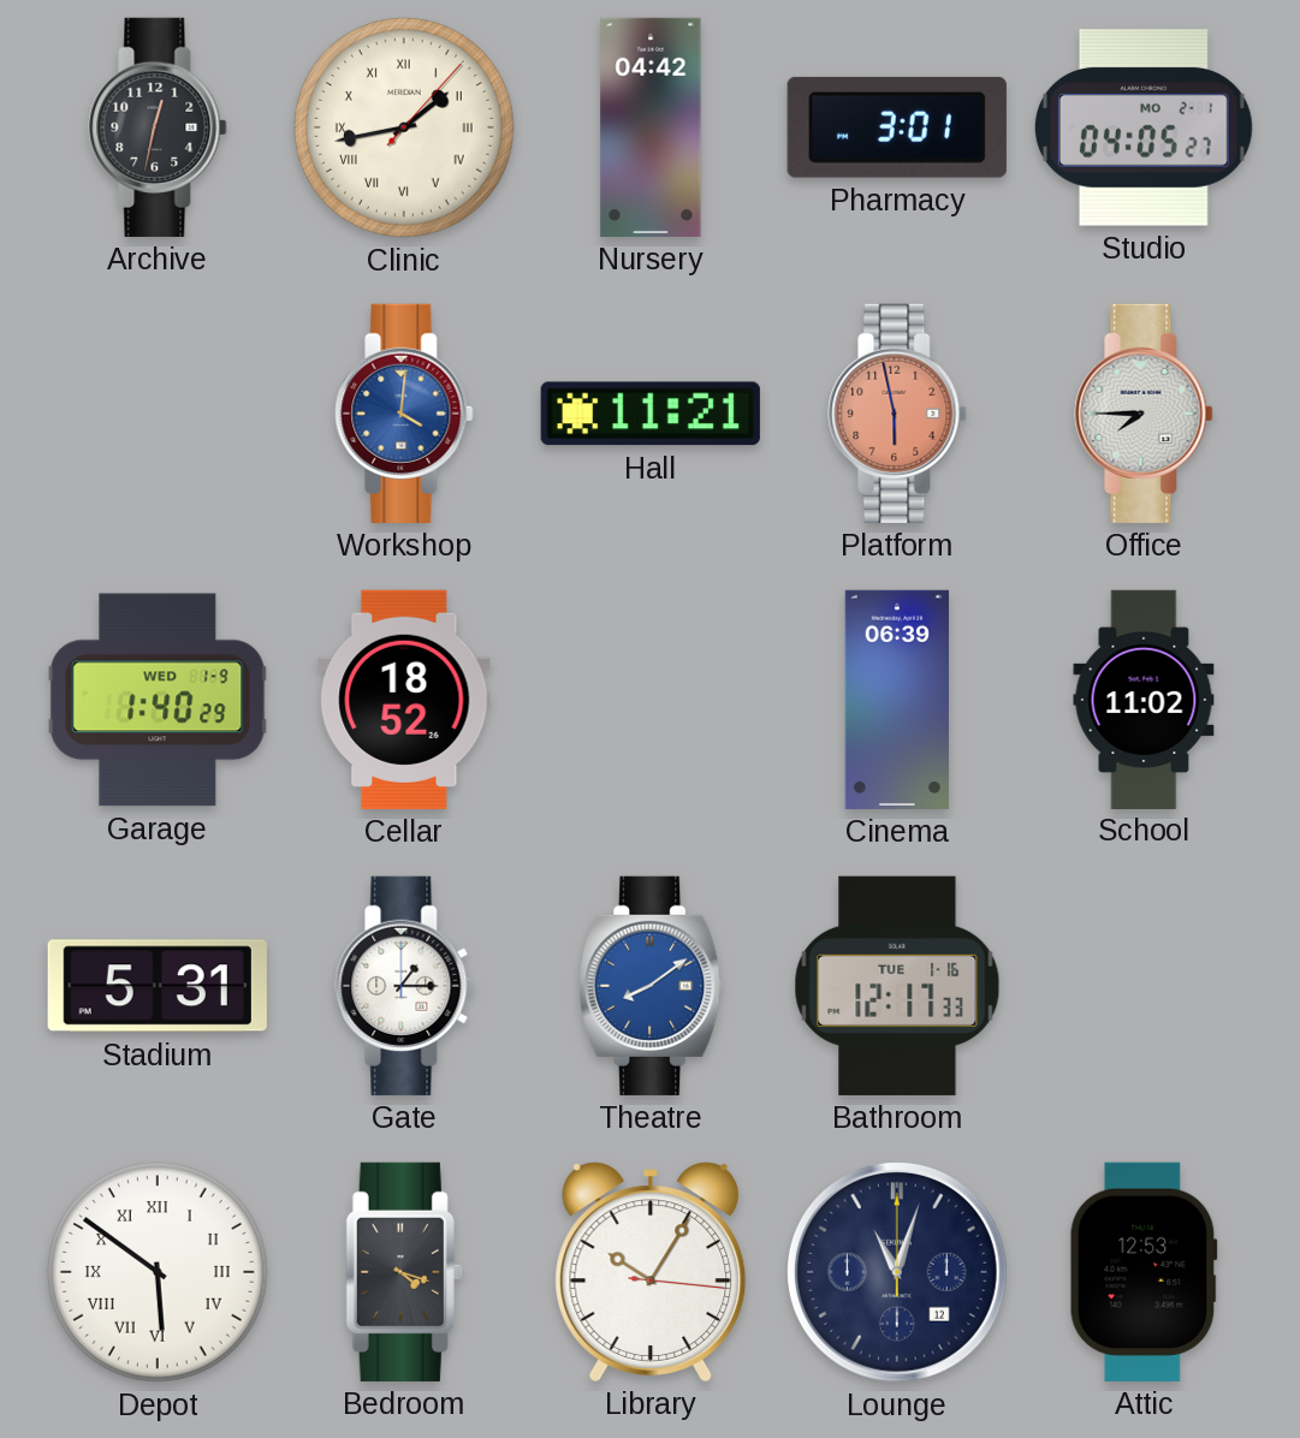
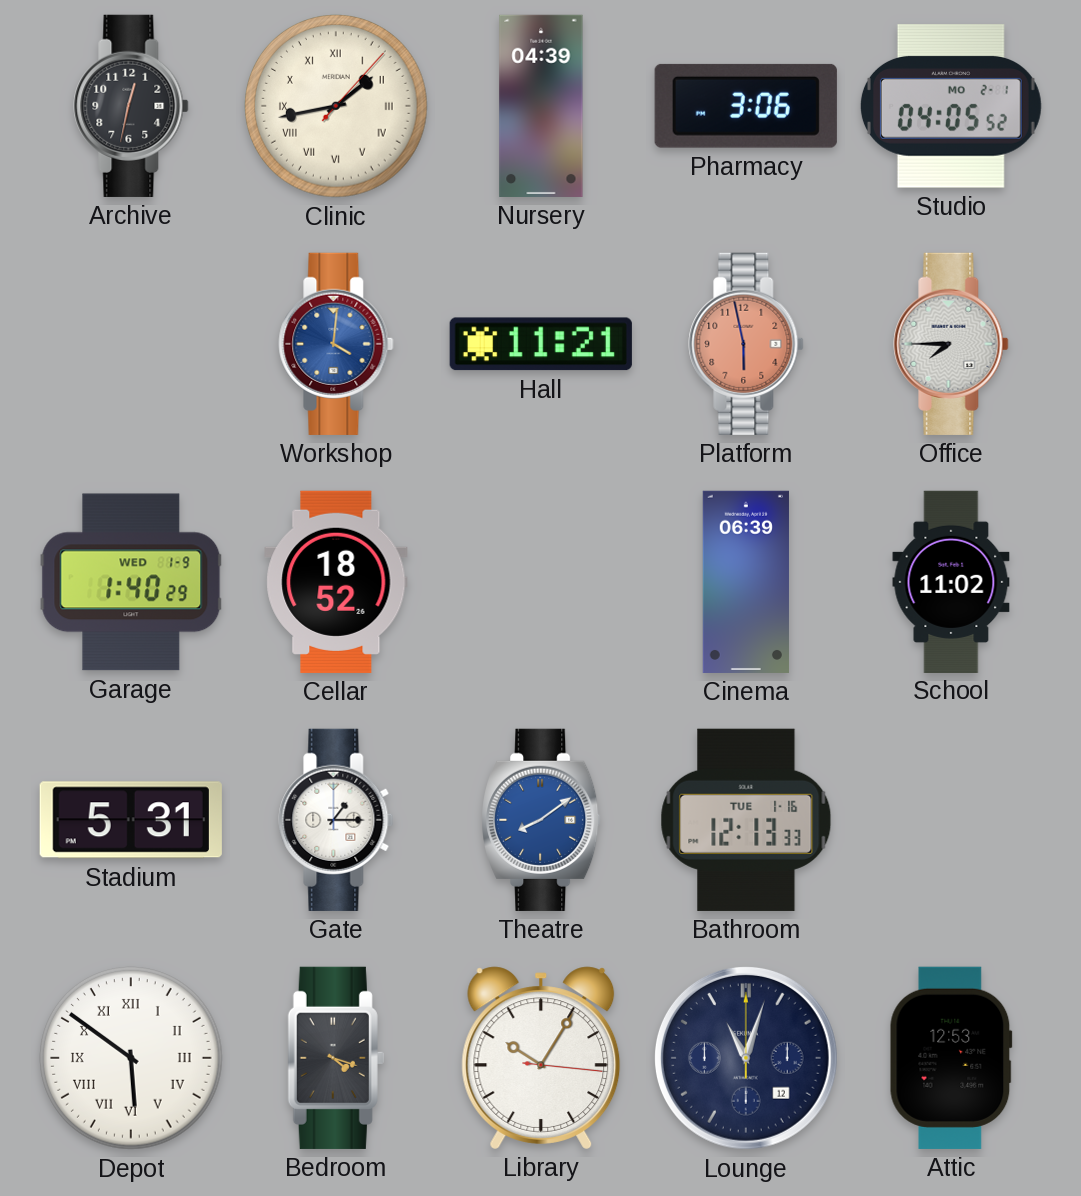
Nursery: 04:42 -> 04:39
Pharmacy: 3:01 -> 3:06
Studio: 04:05:27 -> 04:05:52
Bathroom: 12:17 -> 12:13
